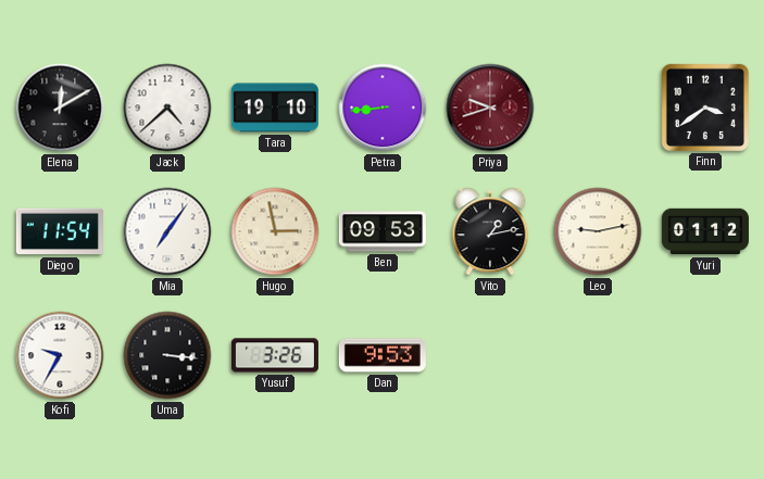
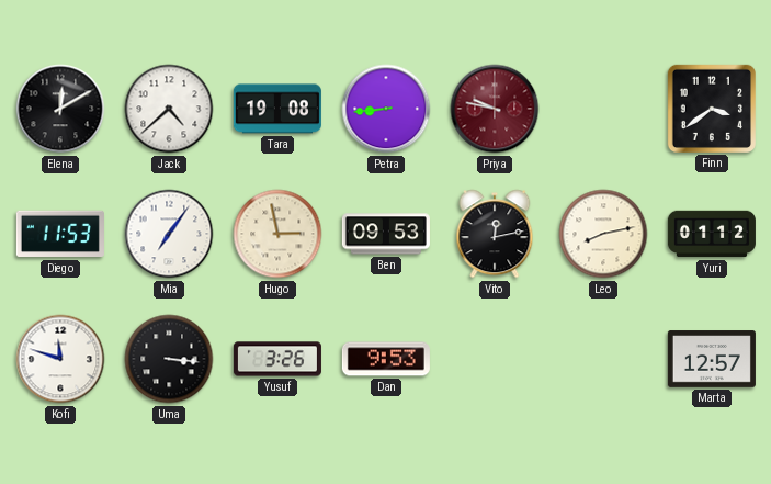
Tara: 19:10 -> 19:08
Priya: 9:42 -> 9:47
Diego: 11:54 -> 11:53
Vito: 1:13 -> 12:13
Leo: 9:13 -> 8:13
Kofi: 9:35 -> 11:48
Marta: none -> 12:57
